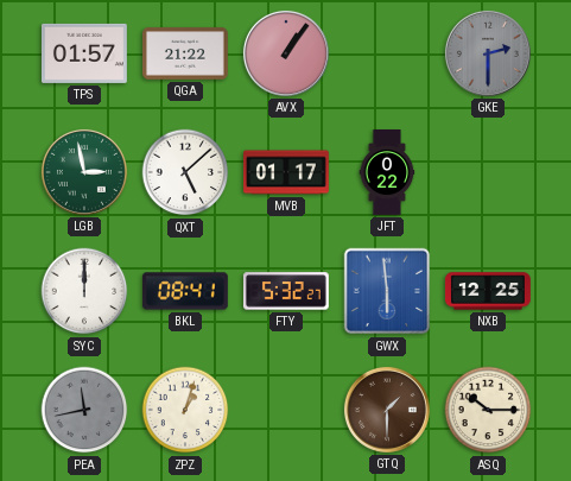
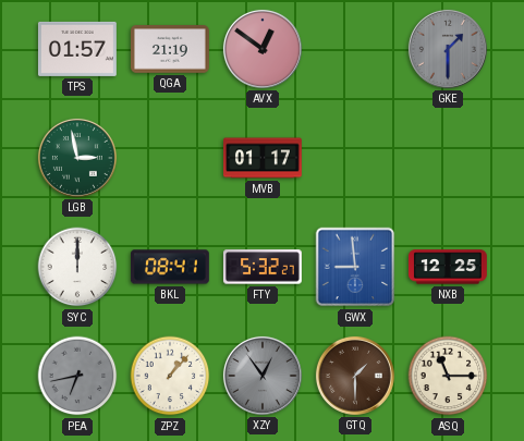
QGA: 21:22 -> 21:19
AVX: 1:06 -> 12:51
GKE: 2:30 -> 1:30
QXT: 5:08 -> none
JFT: 0:22 -> none
GWX: 5:59 -> 8:59
PEA: 11:43 -> 6:43
ZPZ: 1:03 -> 1:07
XZY: none -> 12:54
ASQ: 10:15 -> 11:15
